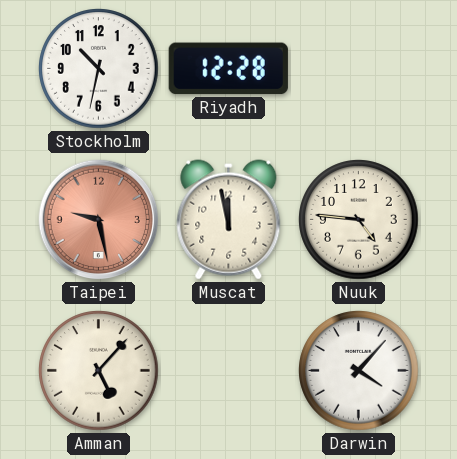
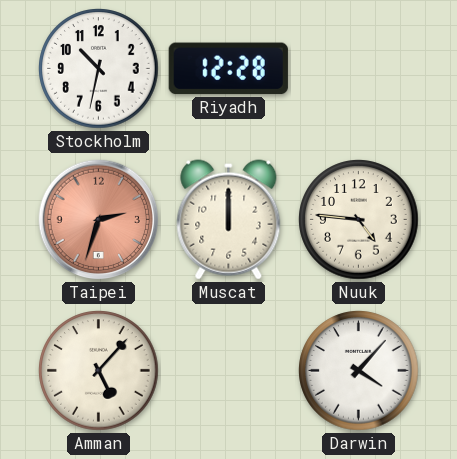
Taipei: 9:28 -> 2:33
Muscat: 11:58 -> 12:00
